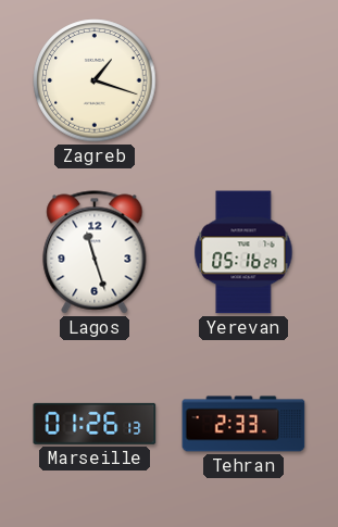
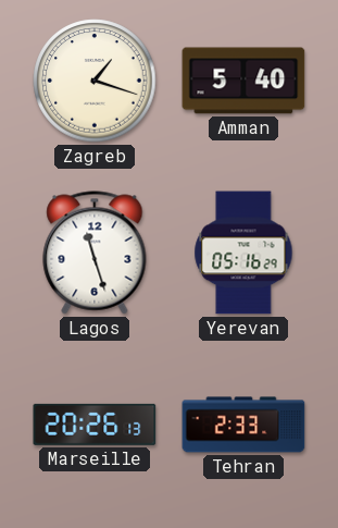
Amman: none -> 5:40
Marseille: 01:26 -> 20:26
